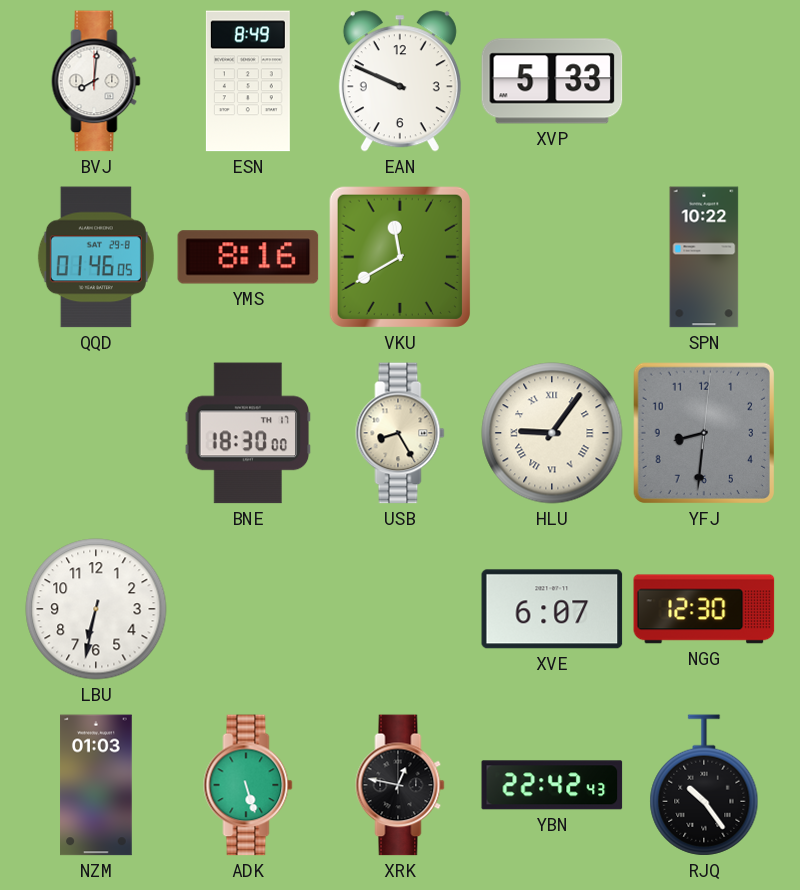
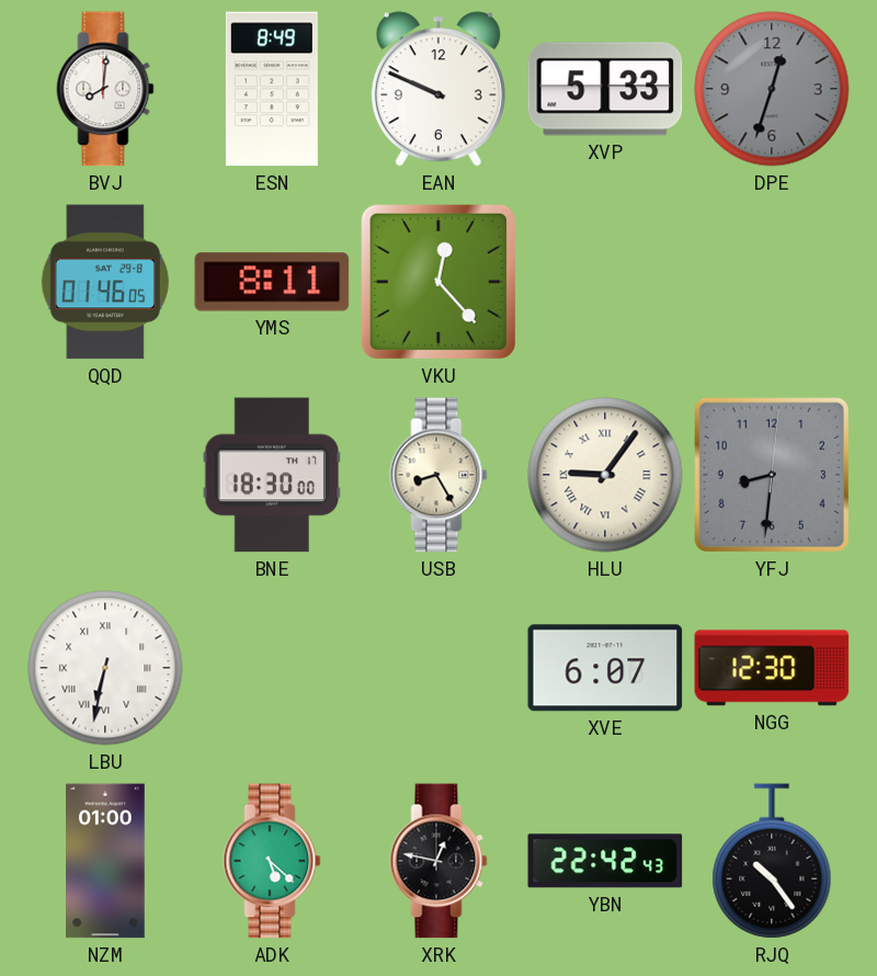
DPE: none -> 12:33
YMS: 8:16 -> 8:11
VKU: 11:40 -> 12:23
SPN: 10:22 -> none
LBU numerals: Arabic -> Roman
NZM: 01:03 -> 01:00
ADK: 5:27 -> 5:22
